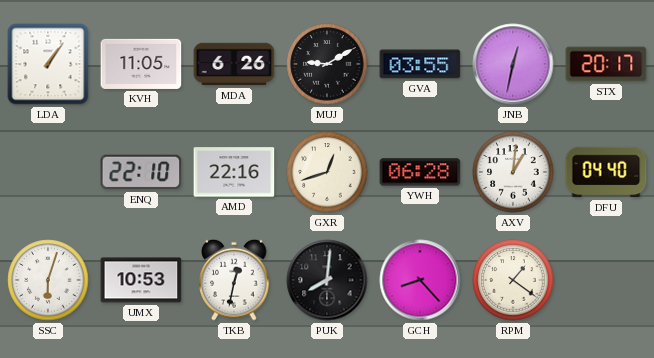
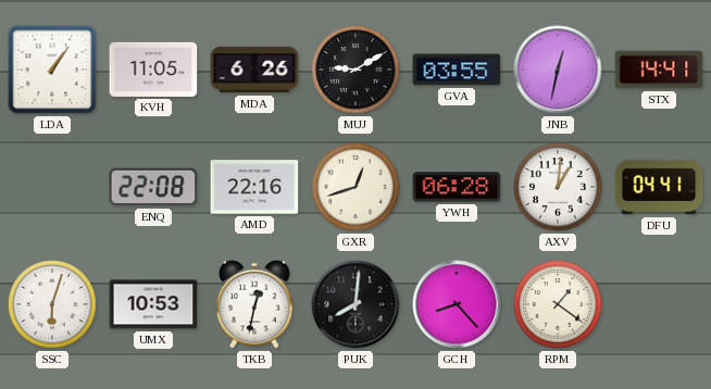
STX: 20:17 -> 14:41
ENQ: 22:10 -> 22:08
DFU: 04:40 -> 04:41
